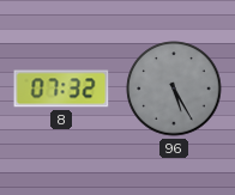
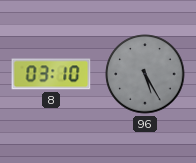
8: 07:32 -> 03:10
